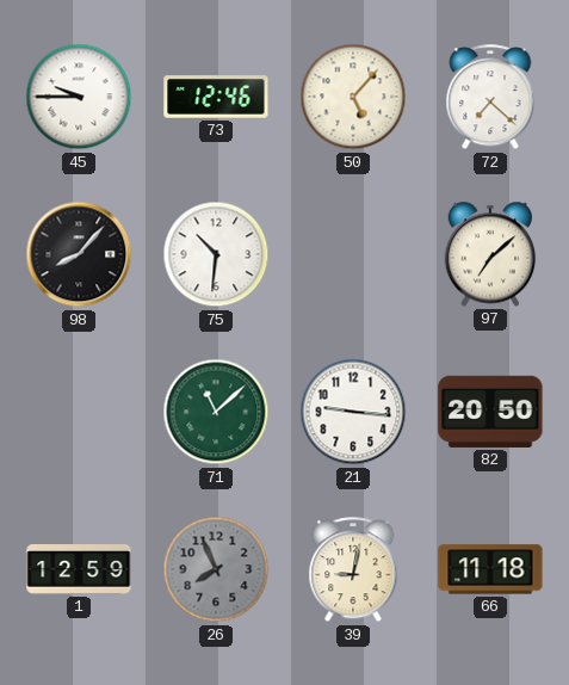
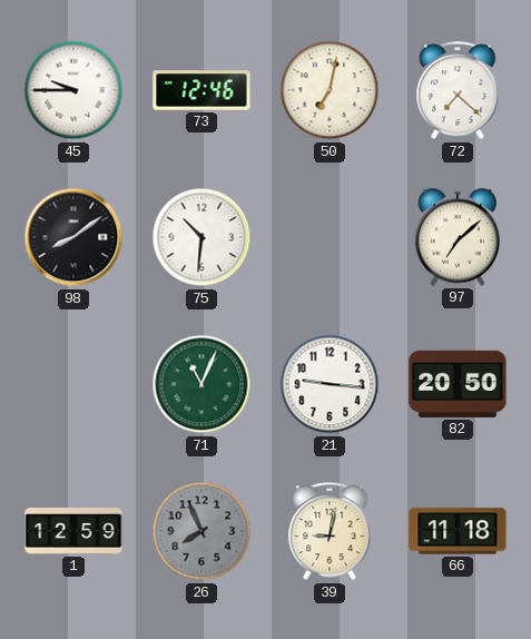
50: 5:07 -> 7:02
98: 8:07 -> 8:09
71: 11:08 -> 11:04
